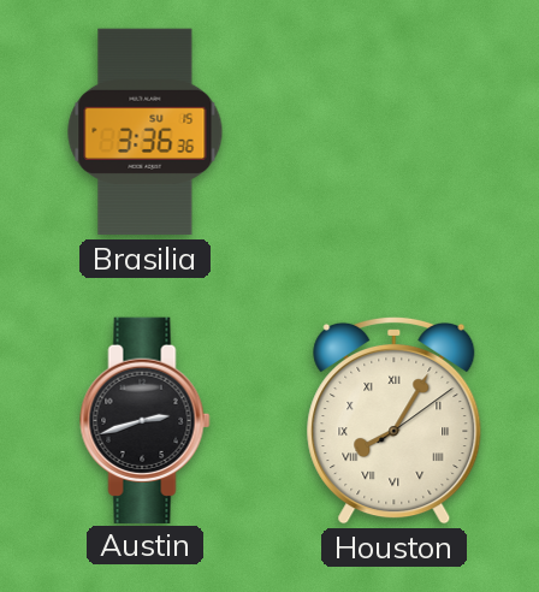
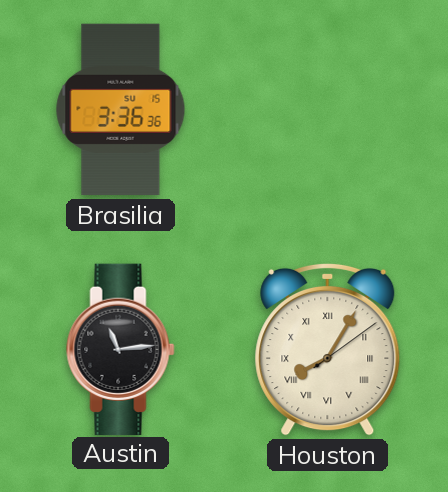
Austin: 2:42 -> 11:14
